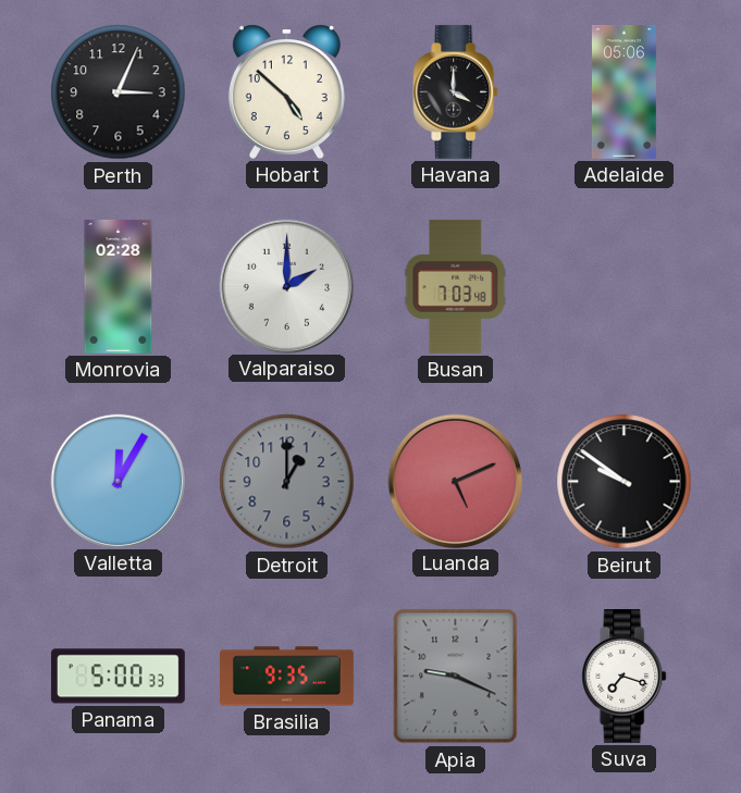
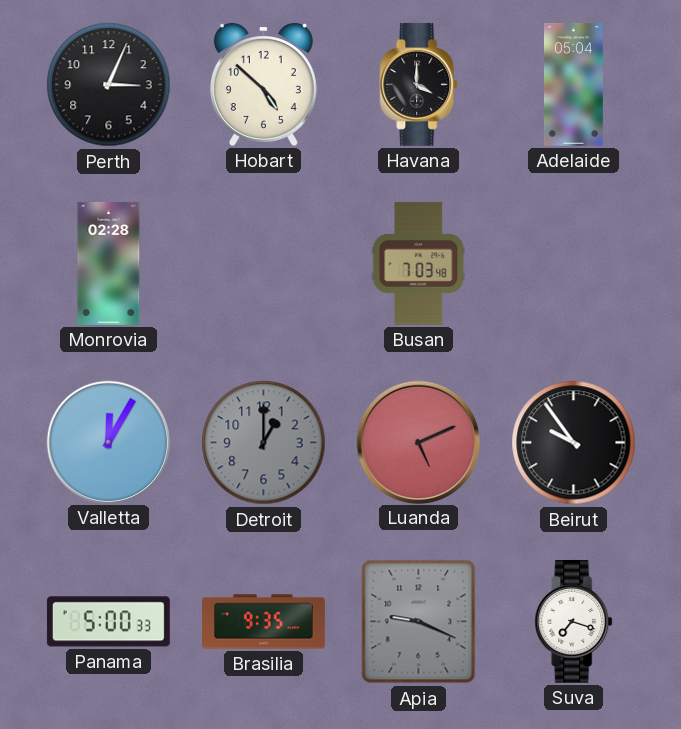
Adelaide: 05:06 -> 05:04
Valparaiso: 2:00 -> none
Beirut: 9:51 -> 9:54
